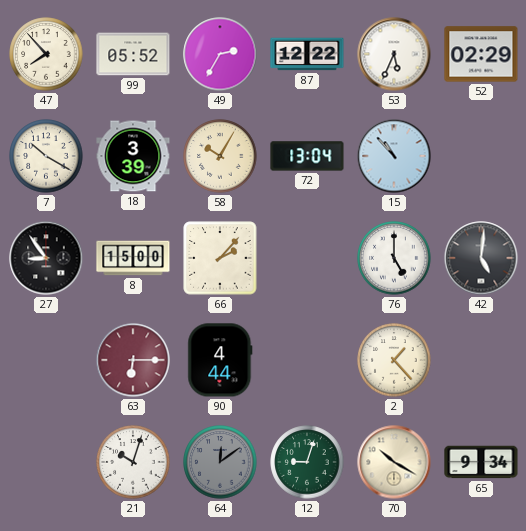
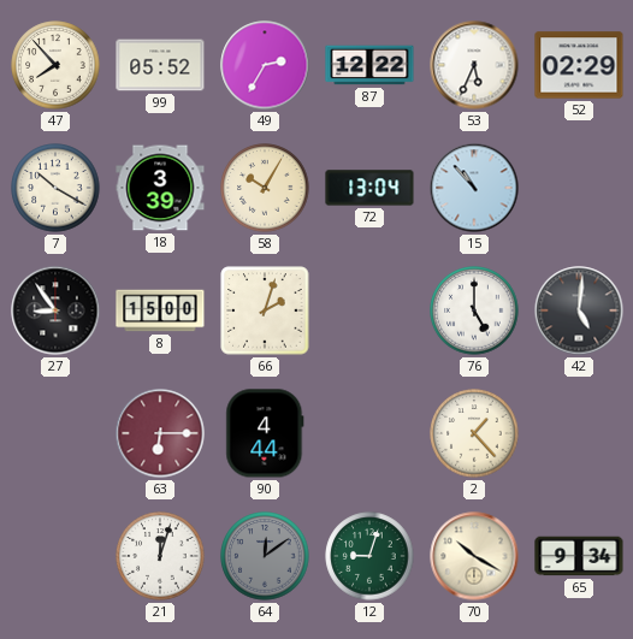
66: 2:07 -> 2:03
21: 10:03 -> 12:03
